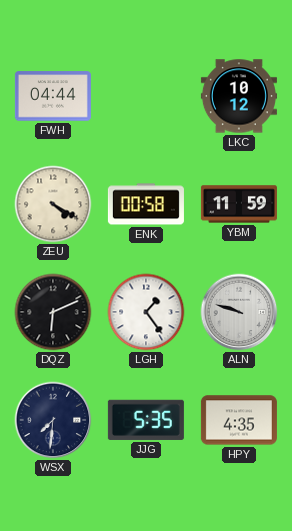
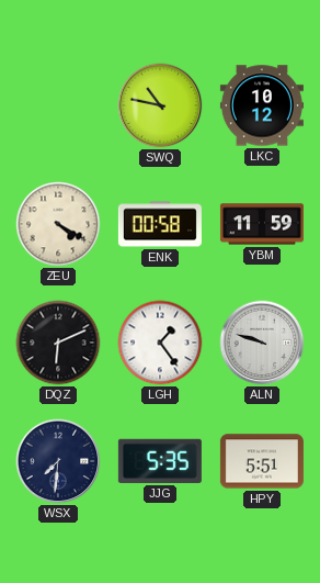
FWH: 04:44 -> none
SWQ: none -> 10:47
HPY: 4:35 -> 5:51
